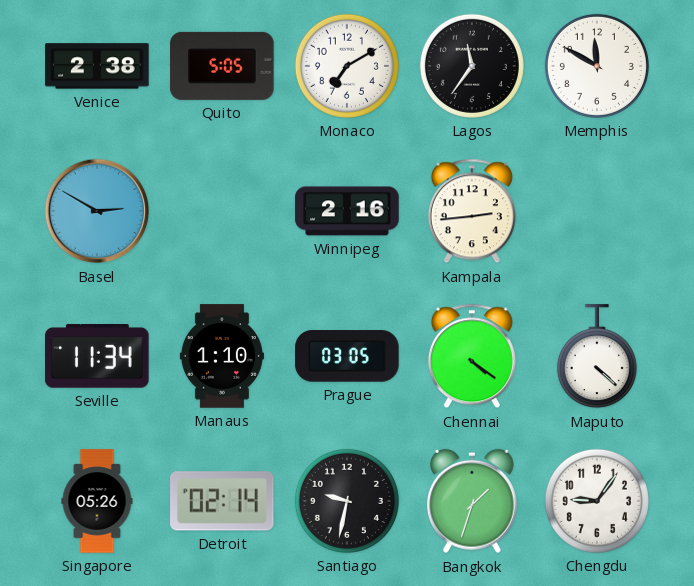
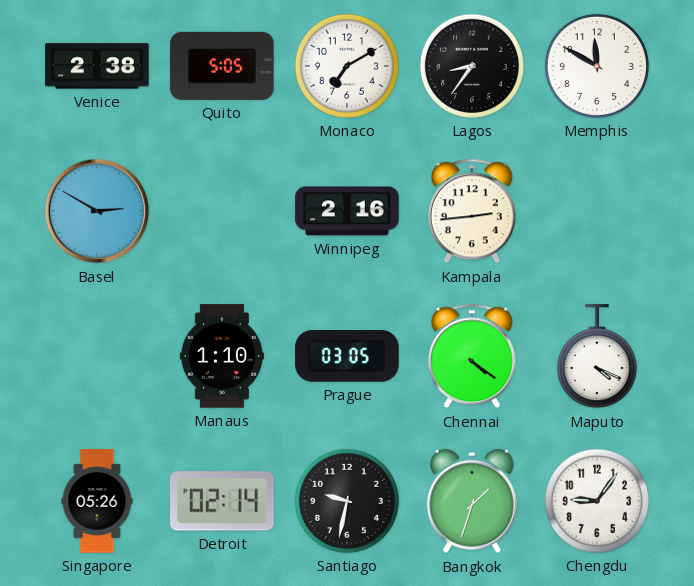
Lagos: 11:36 -> 8:36
Seville: 11:34 -> none
Maputo: 4:22 -> 4:19
